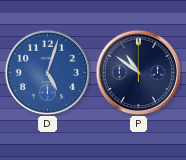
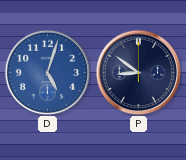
P: 10:51 -> 8:51
